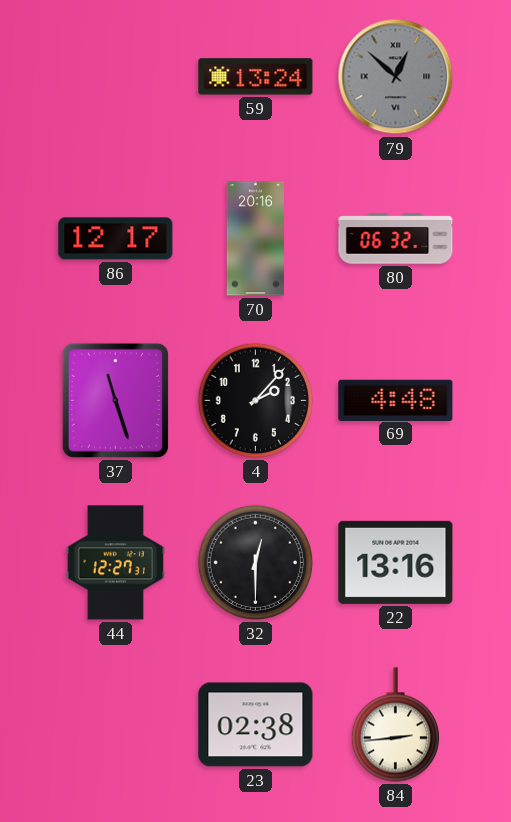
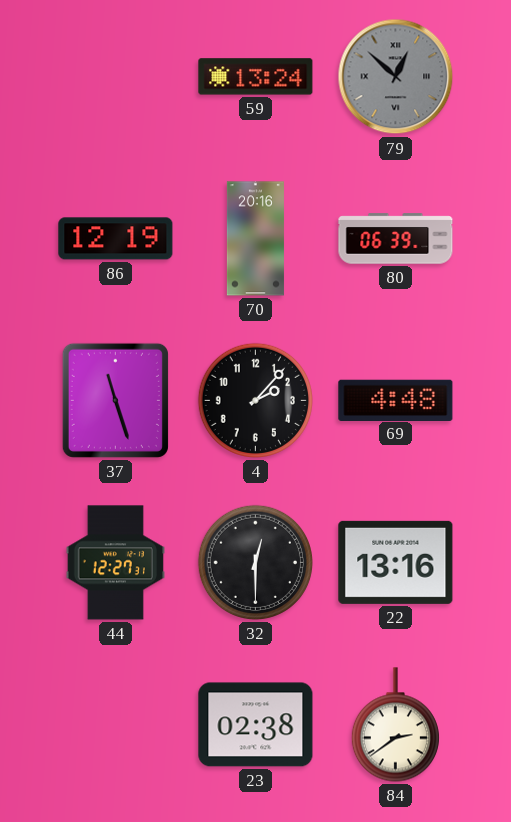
86: 12:17 -> 12:19
80: 06:32 -> 06:39
84: 2:44 -> 2:39
